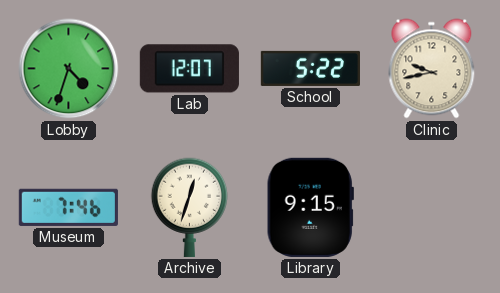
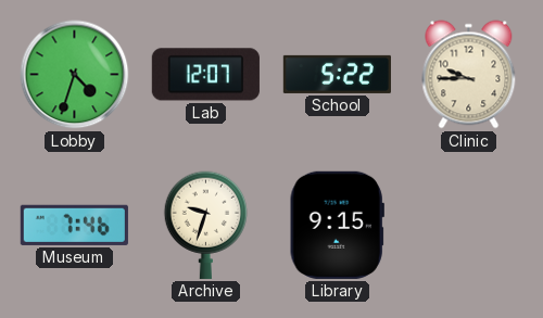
Clinic: 9:43 -> 9:45
Archive: 12:33 -> 9:33
